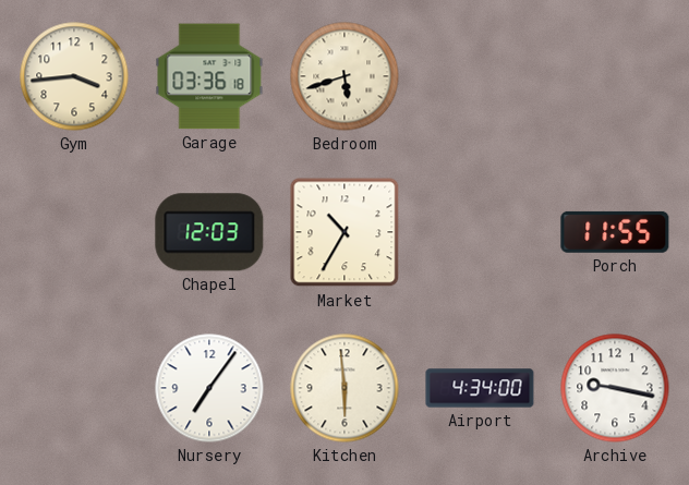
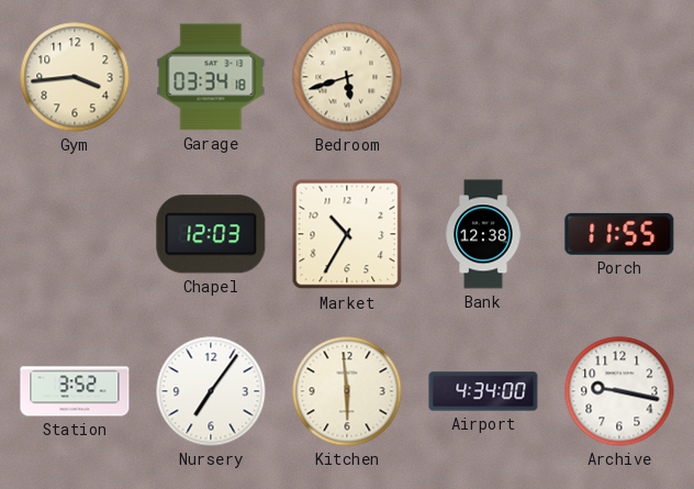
Garage: 03:36 -> 03:34
Bank: none -> 12:38
Station: none -> 3:52
